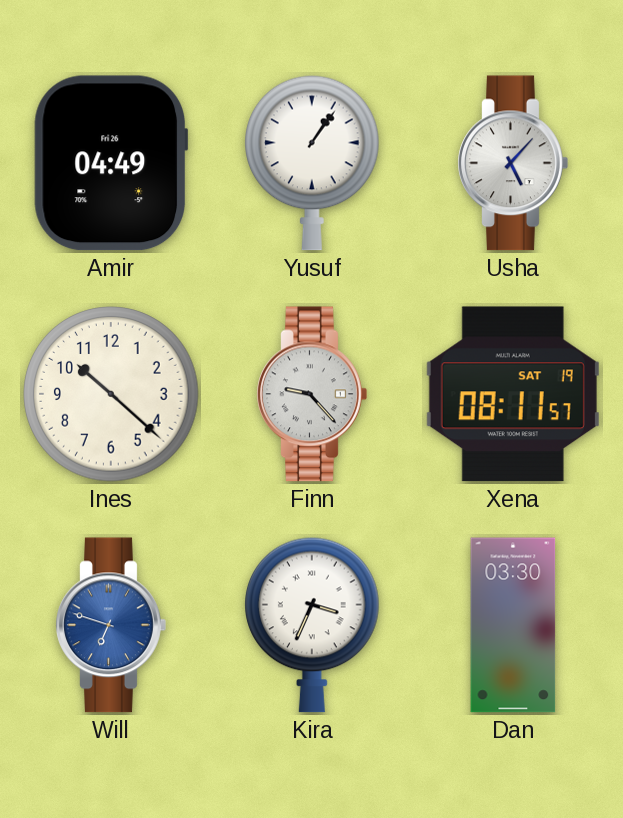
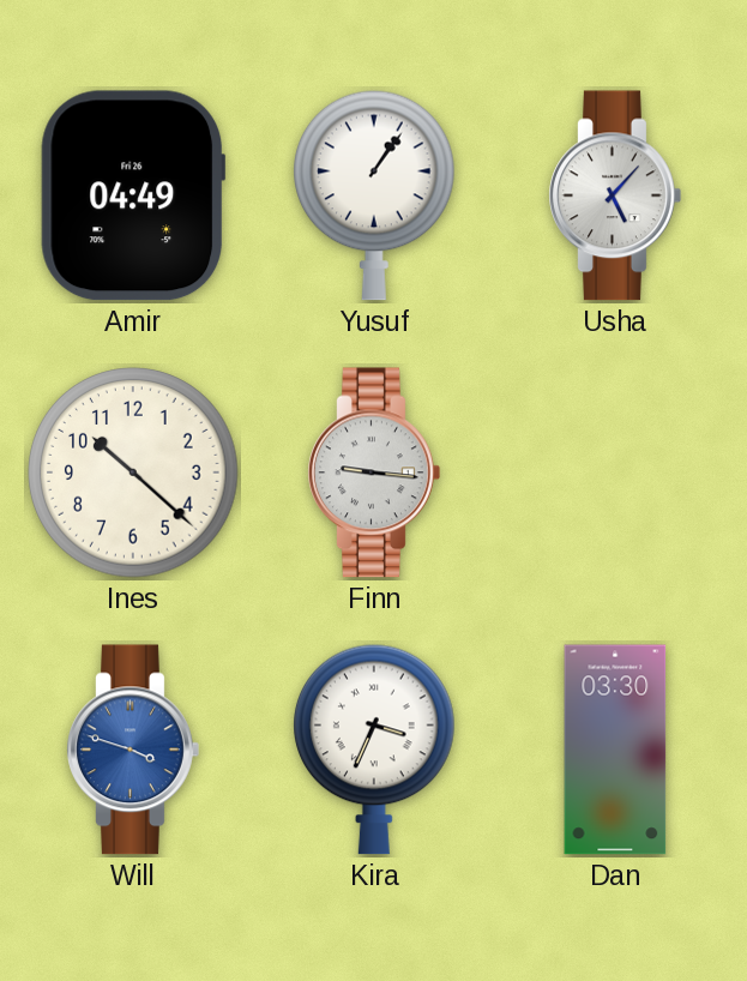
Finn: 9:23 -> 9:16
Xena: 08:11 -> none
Will: 6:48 -> 3:48
